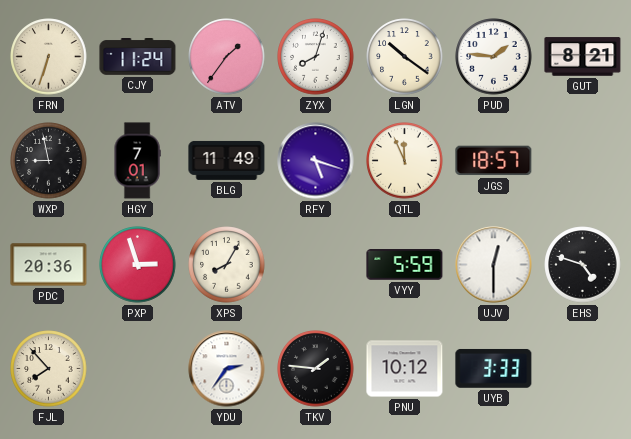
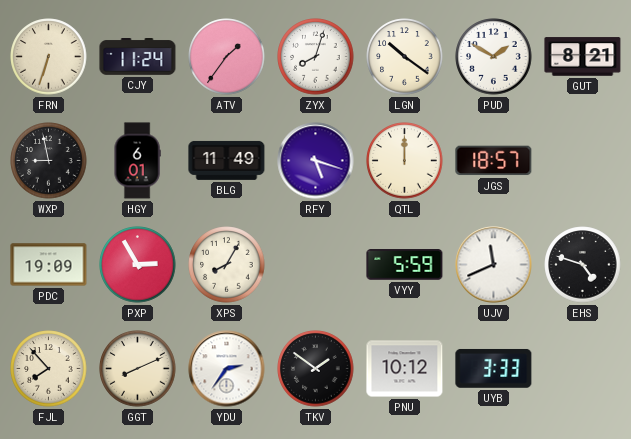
PUD: 1:46 -> 1:50
HGY: 7:01 -> 6:01
QTL: 11:56 -> 12:00
PDC: 20:36 -> 19:09
PXP: 2:57 -> 2:55
UJV: 12:30 -> 11:41
GGT: none -> 8:11
TKV: 1:46 -> 1:51
